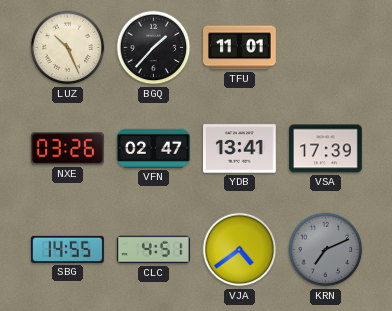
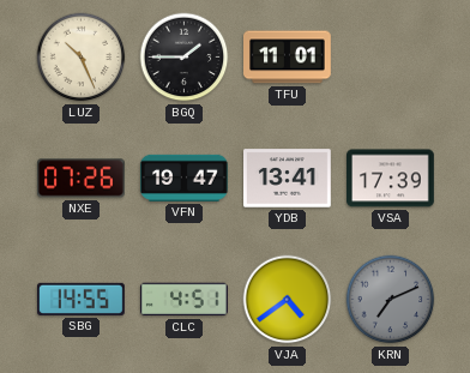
BGQ: 1:37 -> 1:45
NXE: 03:26 -> 07:26
VFN: 02:47 -> 19:47
